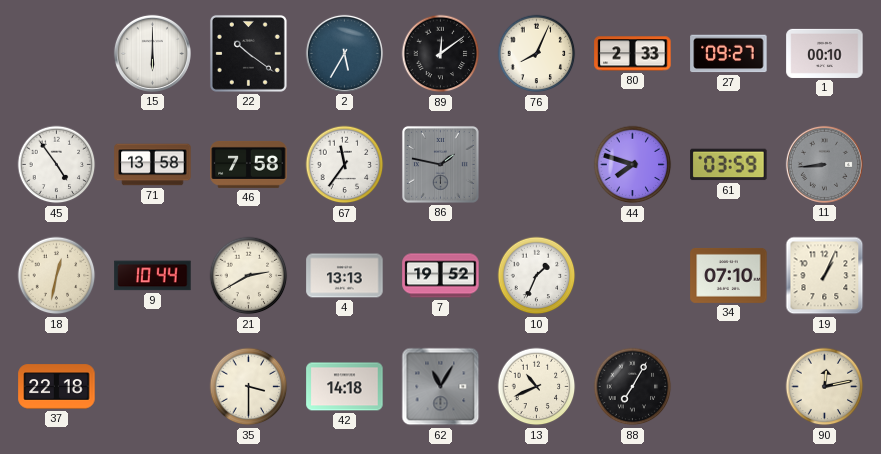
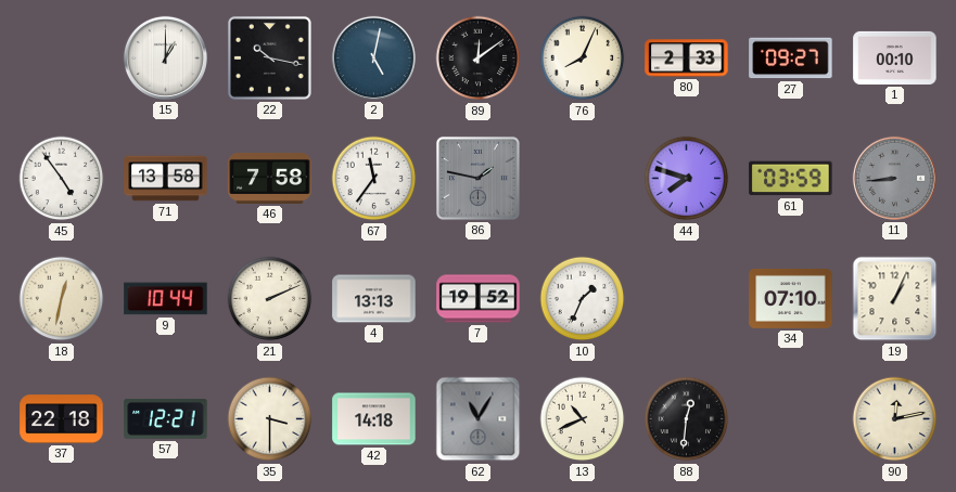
15: 6:00 -> 1:00
22: 10:21 -> 10:17
2: 5:35 -> 5:02
21: 2:40 -> 2:11
57: none -> 12:21
88: 7:05 -> 12:31
